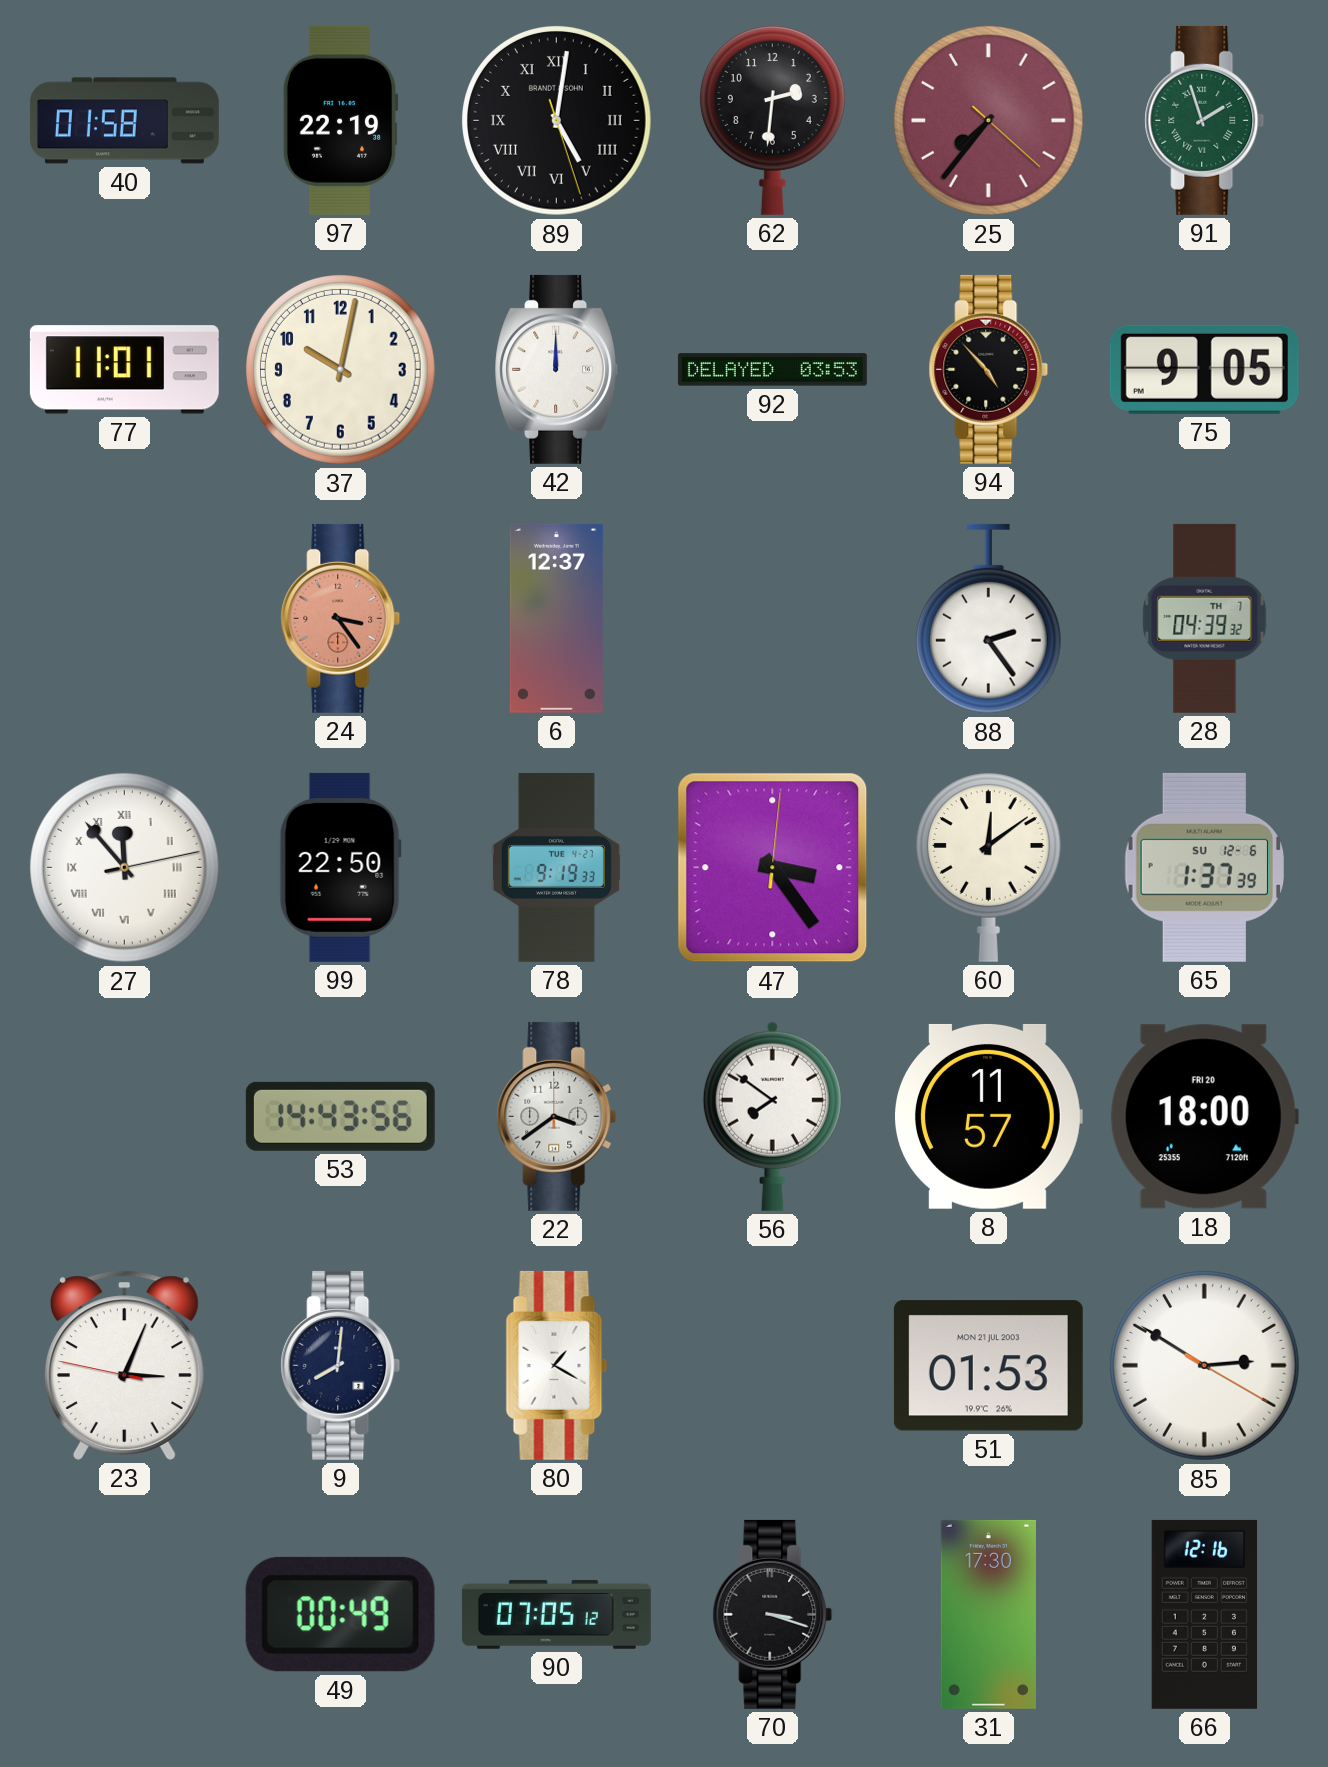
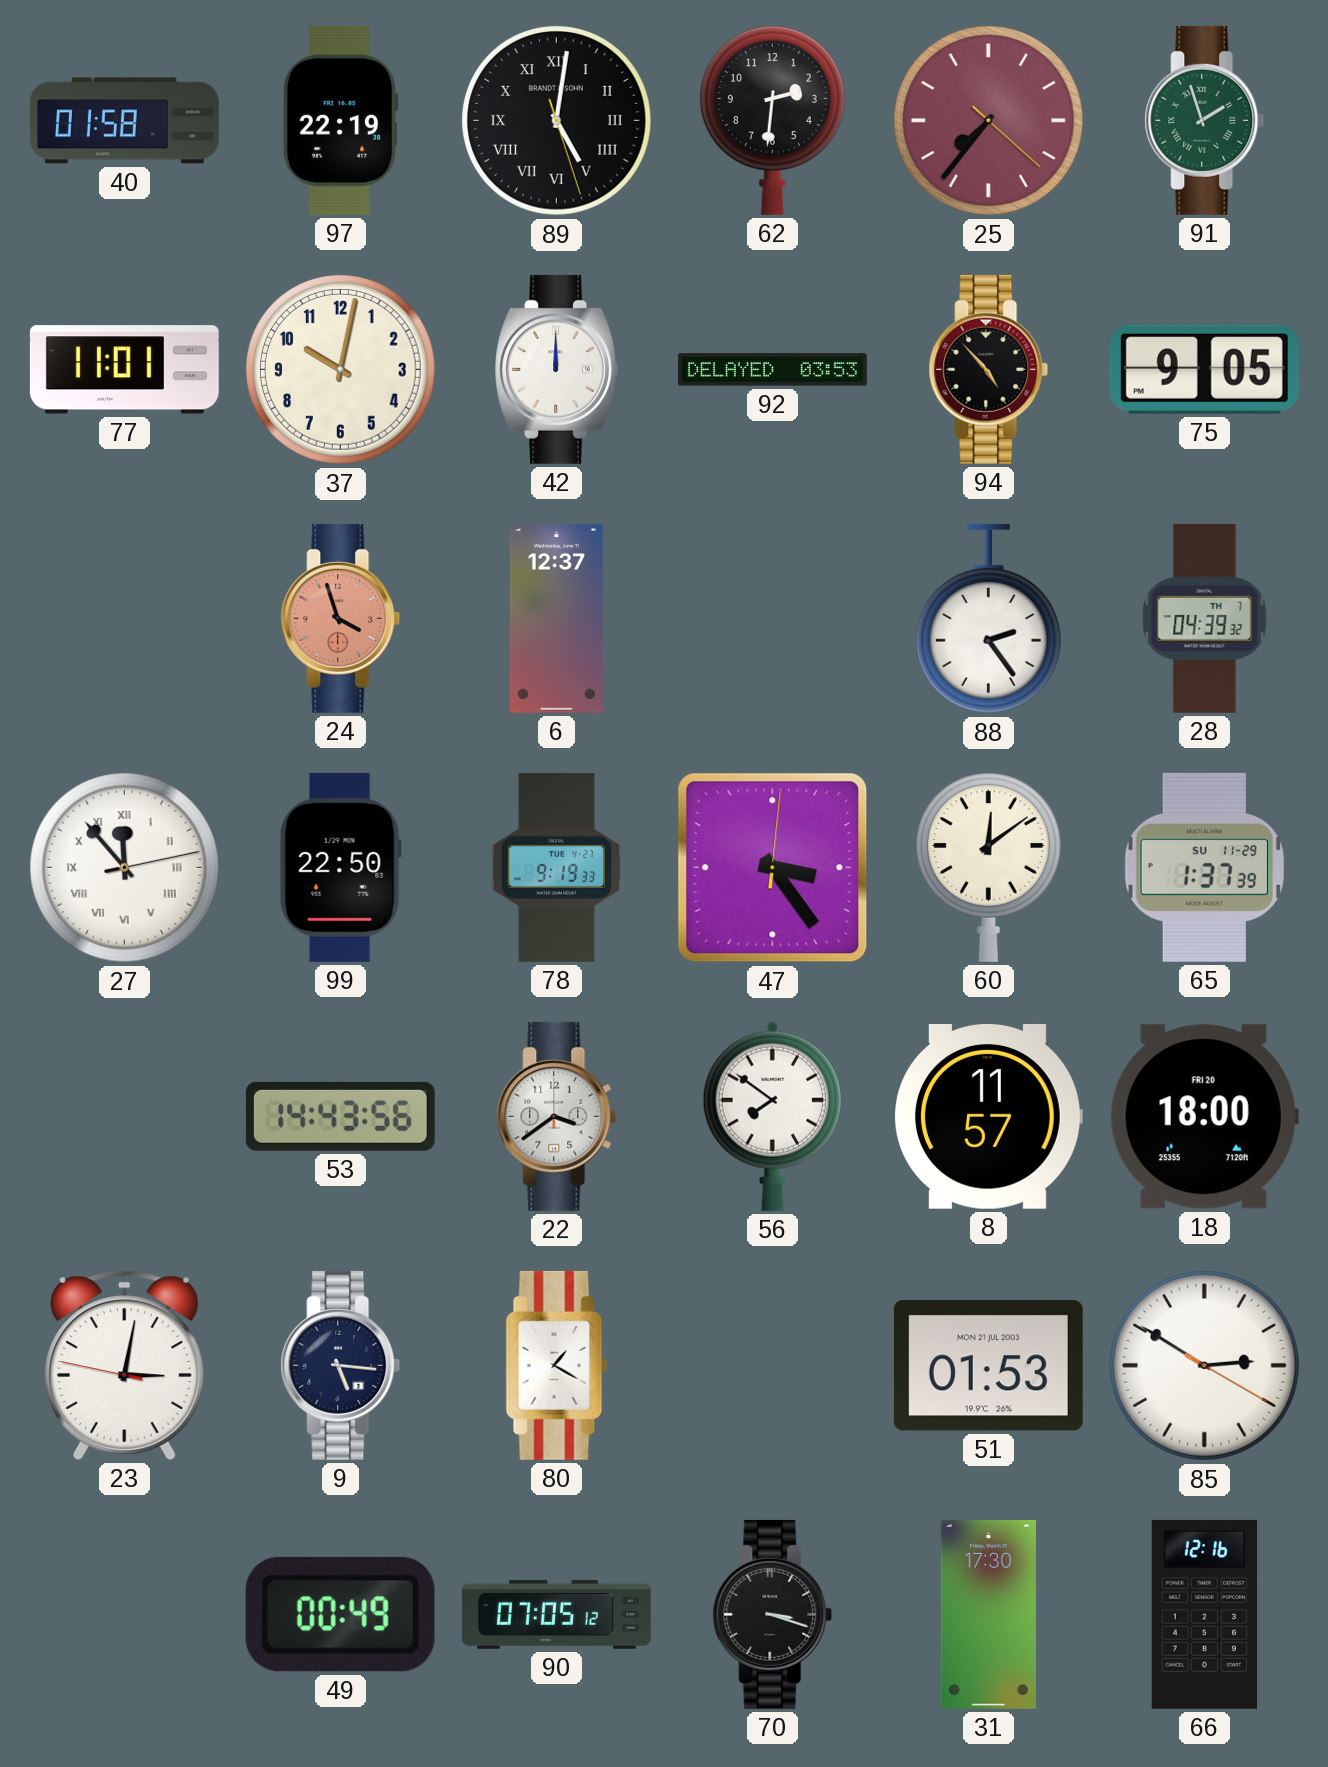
24: 3:24 -> 3:57
65 date: SU 12-6 -> SU 11-29
23: 3:03 -> 3:01
9: 8:01 -> 5:16
